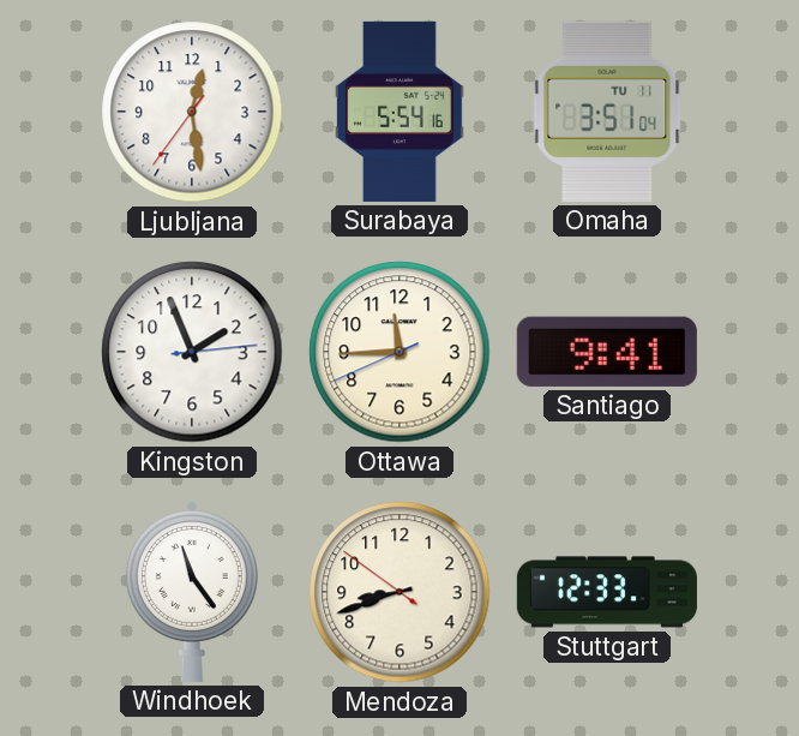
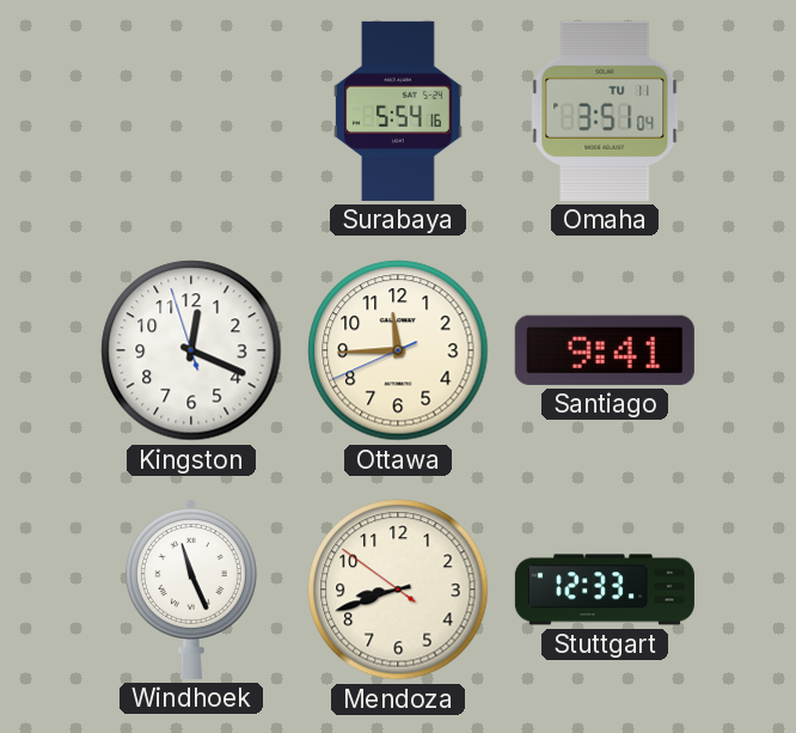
Ljubljana: 12:28 -> none
Kingston: 1:56 -> 12:18
Windhoek: 11:24 -> 11:26
